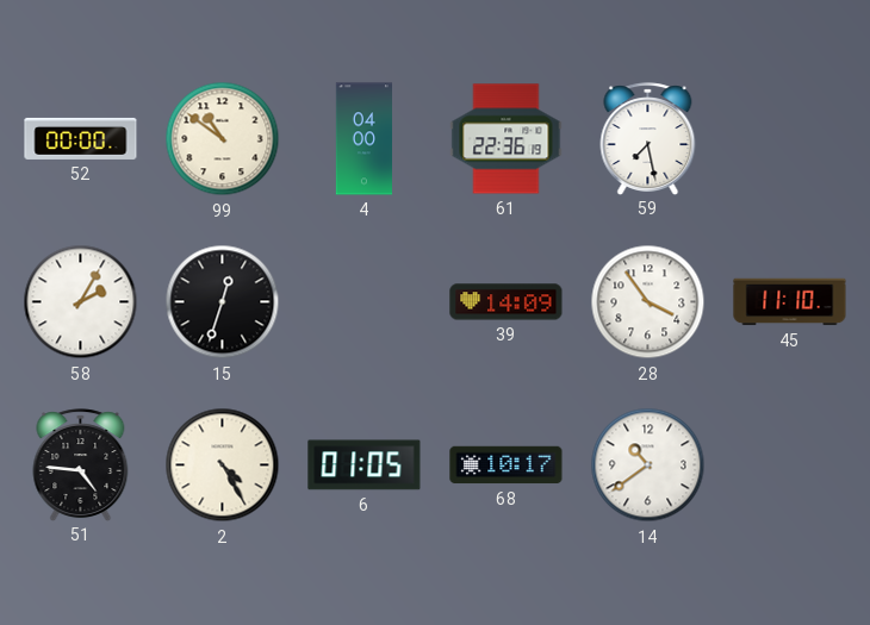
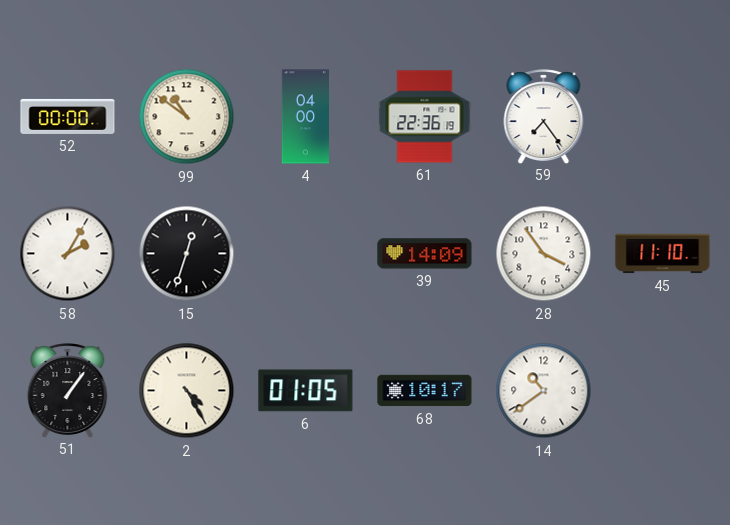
59: 7:28 -> 7:24
51: 4:46 -> 1:06
